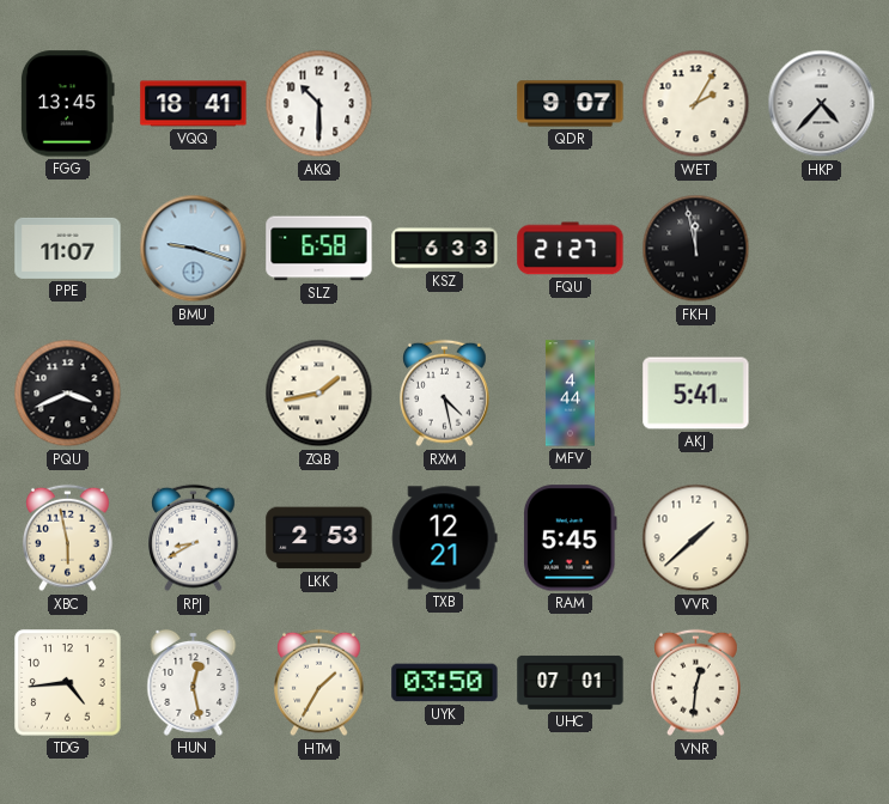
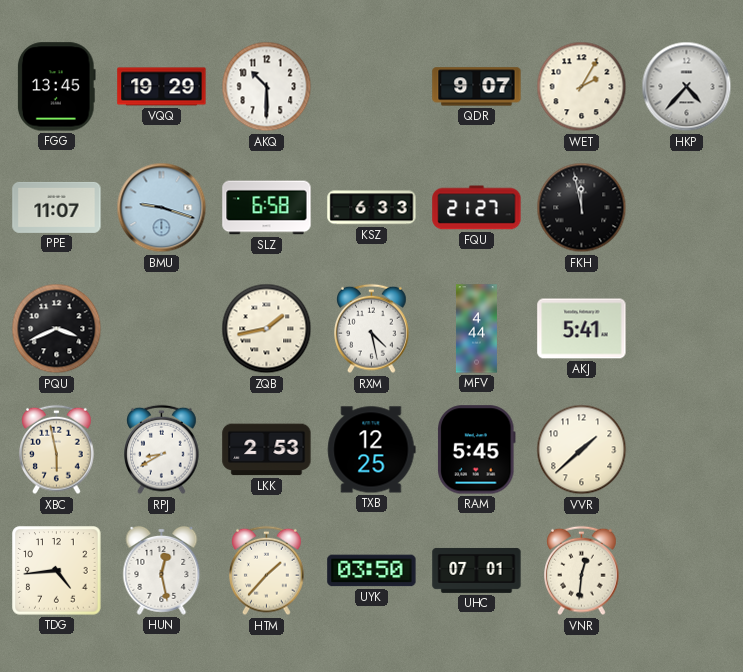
VQQ: 18:41 -> 19:29
TXB: 12:21 -> 12:25
HTM: 1:35 -> 1:37
